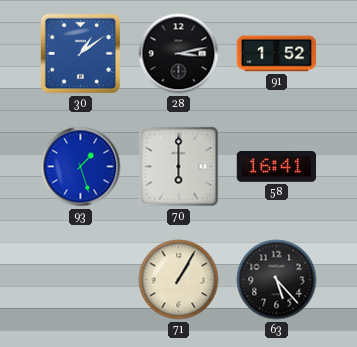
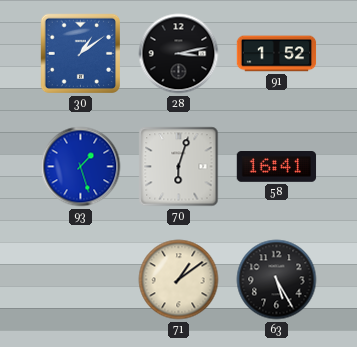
70: 6:00 -> 6:03
71: 1:05 -> 1:09
63: 5:23 -> 5:25
